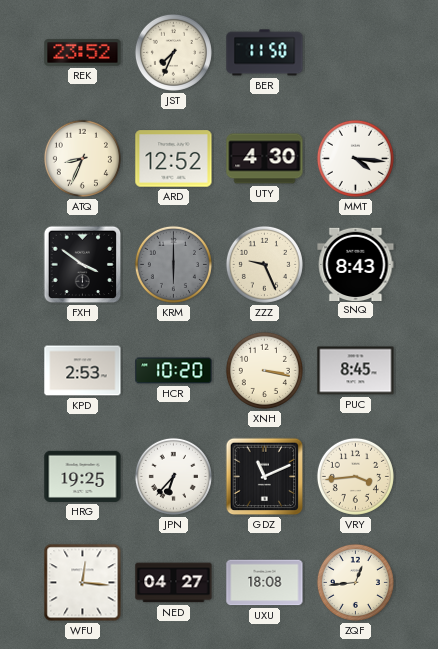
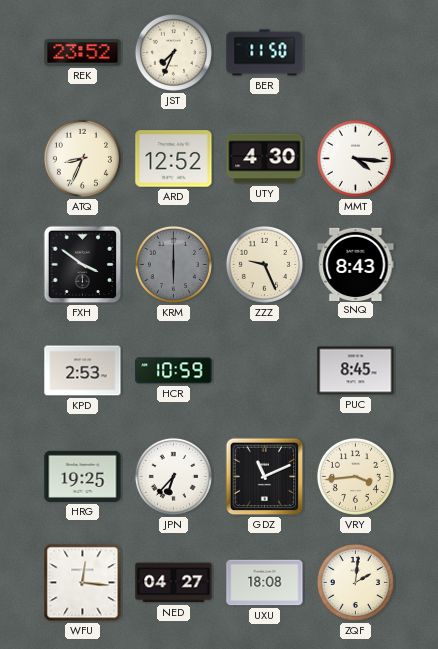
HCR: 10:20 -> 10:59
XNH: 3:17 -> none
ZQF: 12:44 -> 2:01
